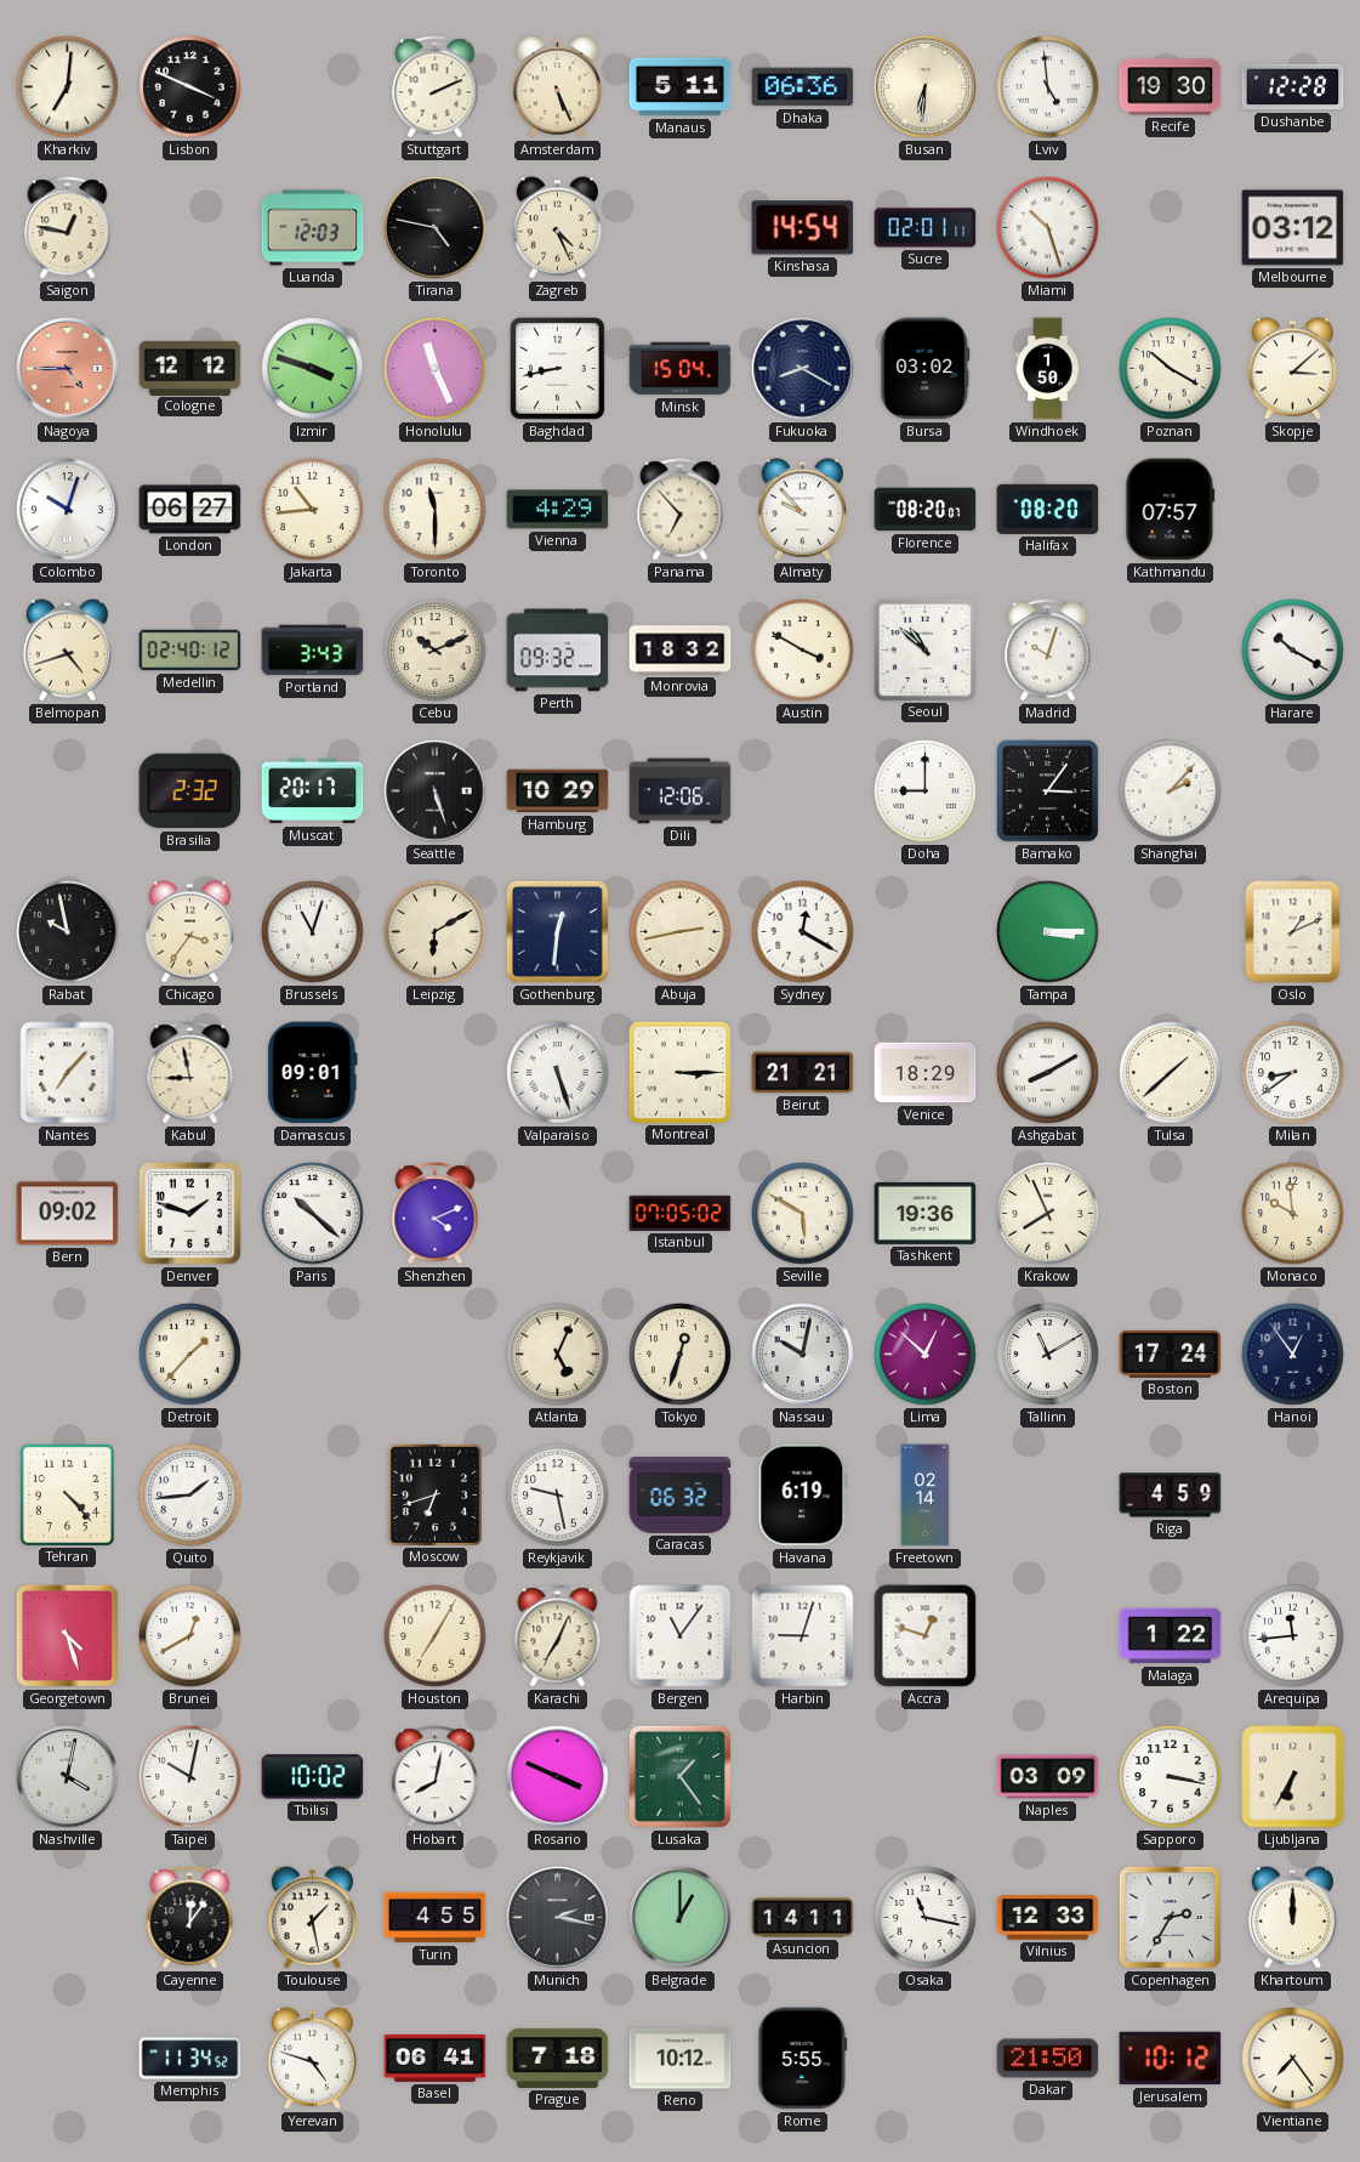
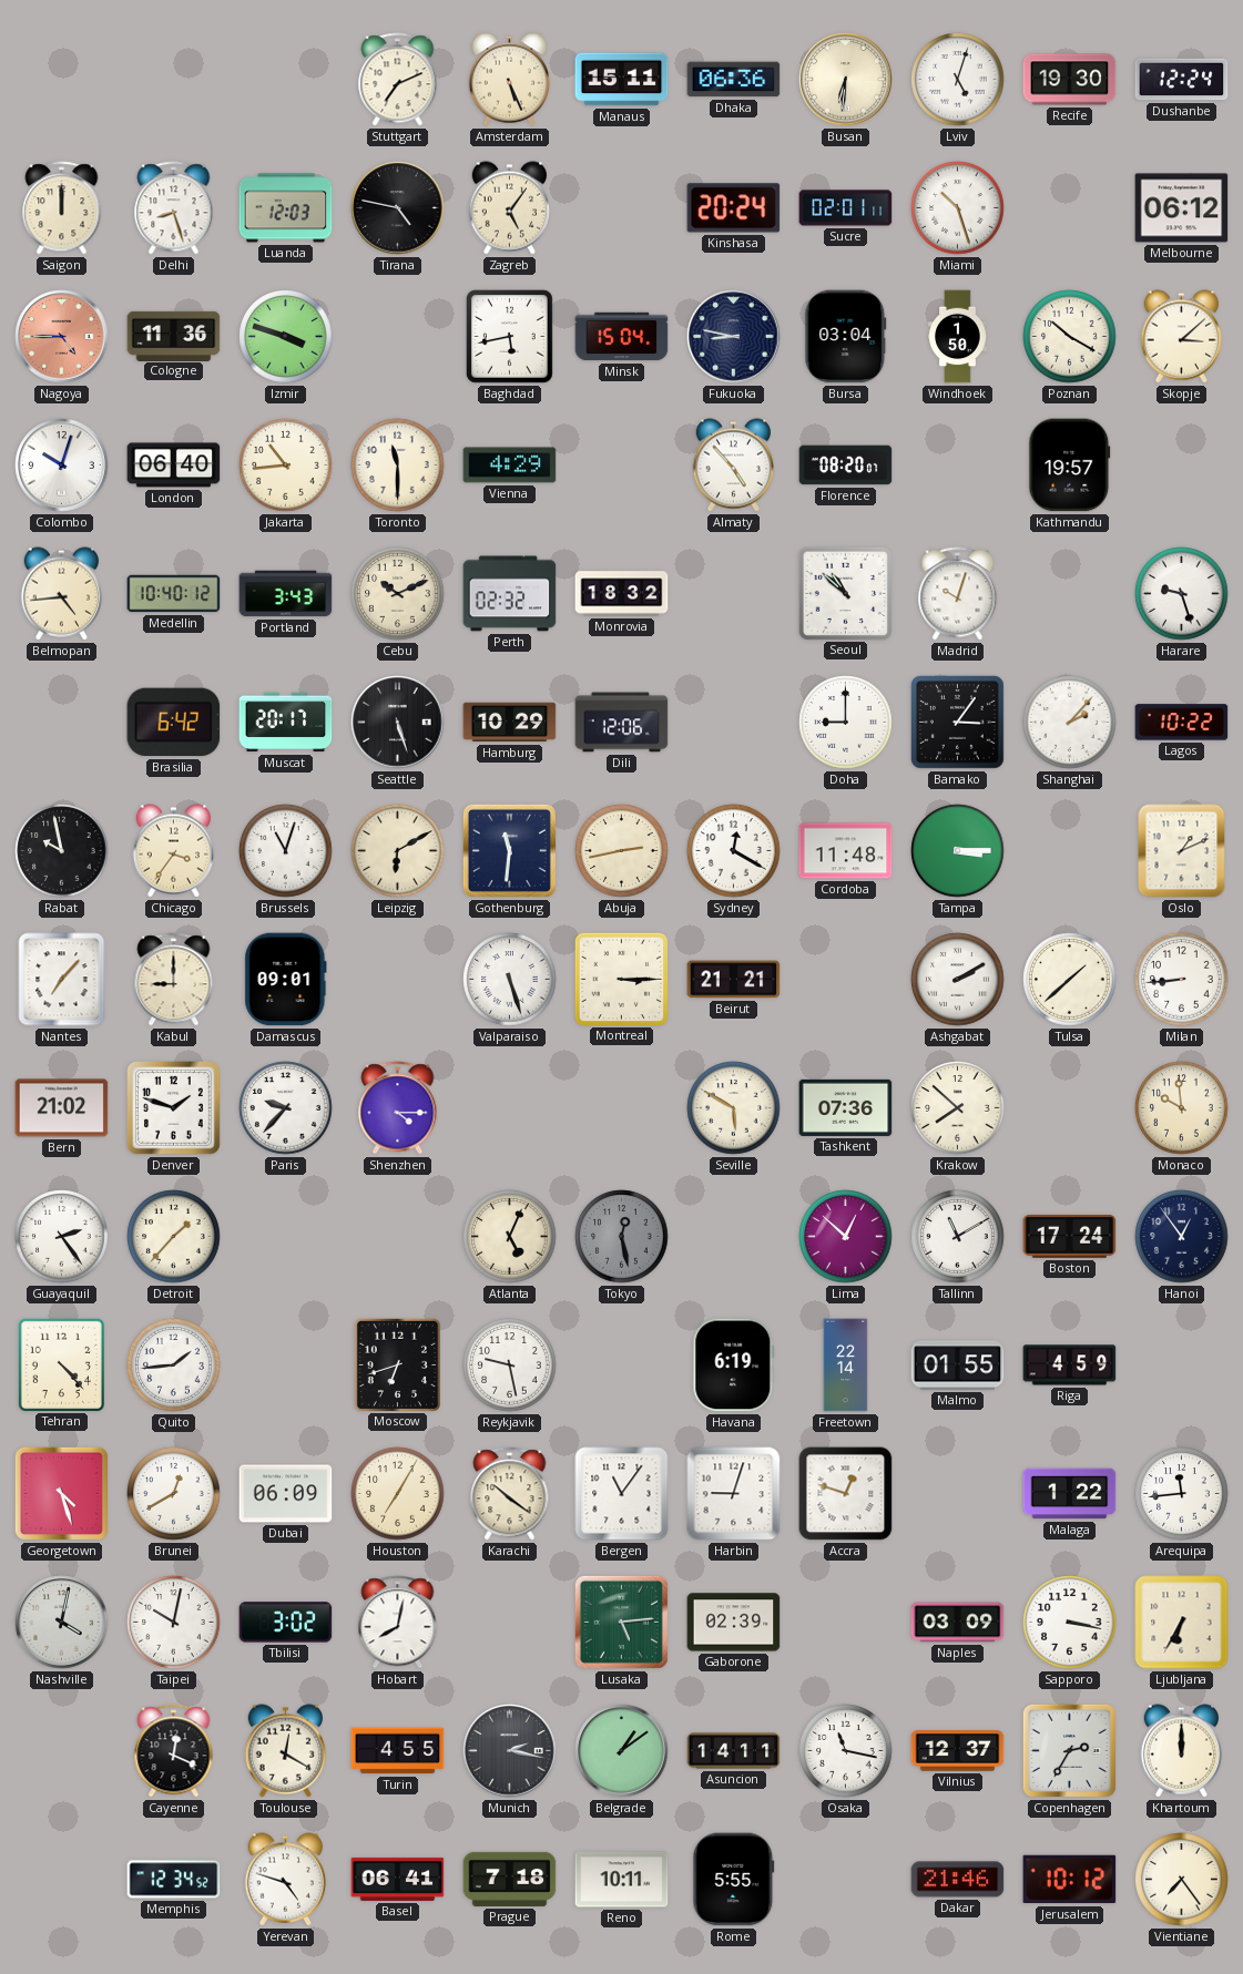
Kharkiv: 7:01 -> none
Lisbon: 3:49 -> none
Stuttgart: 2:11 -> 7:11
Manaus: 5:11 -> 15:11
Lviv: 4:59 -> 5:03
Dushanbe: 12:28 -> 12:24
Saigon: 12:47 -> 12:00
Delhi: none -> 8:27
Zagreb: 4:26 -> 5:06
Kinshasa: 14:54 -> 20:24
Melbourne: 03:12 -> 06:12
Cologne: 12:12 -> 11:36
Honolulu: 11:26 -> none
Baghdad: 8:43 -> 5:43
Fukuoka: 8:20 -> 8:47
Bursa: 03:02 -> 03:04
London: 06:27 -> 06:40
Panama: 6:53 -> none
Almaty: 9:53 -> 4:53
Halifax: 08:20 -> none
Kathmandu: 07:57 -> 19:57
Belmopan: 4:42 -> 4:44
Medellin: 02:40 -> 10:40
Perth: 09:32 -> 02:32
Austin: 3:50 -> none
Harare: 10:20 -> 9:27
Brasilia: 2:32 -> 6:42
Lagos: none -> 10:22
Gothenburg: 12:31 -> 11:31
Cordoba: none -> 11:48
Kabul: 8:58 -> 9:00
Venice: 18:29 -> none
Ashgabat: 8:10 -> 2:10
Milan: 8:39 -> 8:44
Bern: 09:02 -> 21:02
Paris: 10:22 -> 9:37
Shenzhen: 4:11 -> 4:15
Istanbul: 07:05 -> none
Tashkent: 19:36 -> 07:36
Krakow: 7:56 -> 7:52
Guayaquil: none -> 2:24
Tokyo: 12:33 -> 12:28
Tokyo dial: cream -> grey
Nassau: 10:02 -> none
Caracas: 06:32 -> none
Freetown: 02:14 -> 22:14
Malmo: none -> 01:55
Dubai: none -> 06:09
Karachi: 7:04 -> 10:21
Tbilisi: 10:02 -> 3:02
Rosario: 3:49 -> none
Lusaka: 1:24 -> 5:14
Gaborone: none -> 02:39
Cayenne: 12:06 -> 12:19
Toulouse: 1:28 -> 12:20
Belgrade: 1:00 -> 1:09
Vilnius: 12:33 -> 12:37
Memphis: 11:34 -> 12:34
Reno: 10:12 -> 10:11
Dakar: 21:50 -> 21:46
